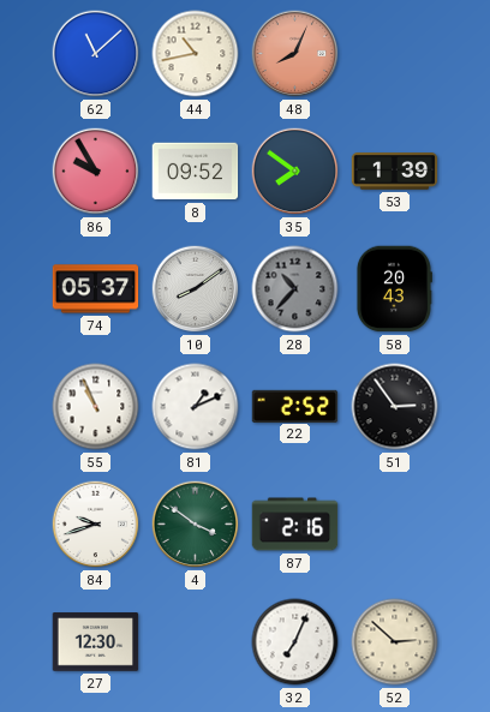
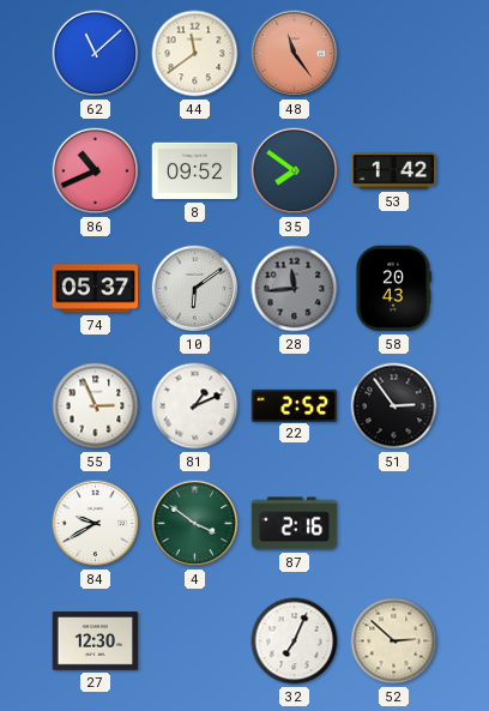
44: 10:43 -> 11:39
48: 8:04 -> 11:24
86: 9:55 -> 10:41
53: 1:39 -> 1:42
10: 8:09 -> 6:09
28: 10:37 -> 11:44
55: 10:56 -> 2:56
84: 9:42 -> 9:40
